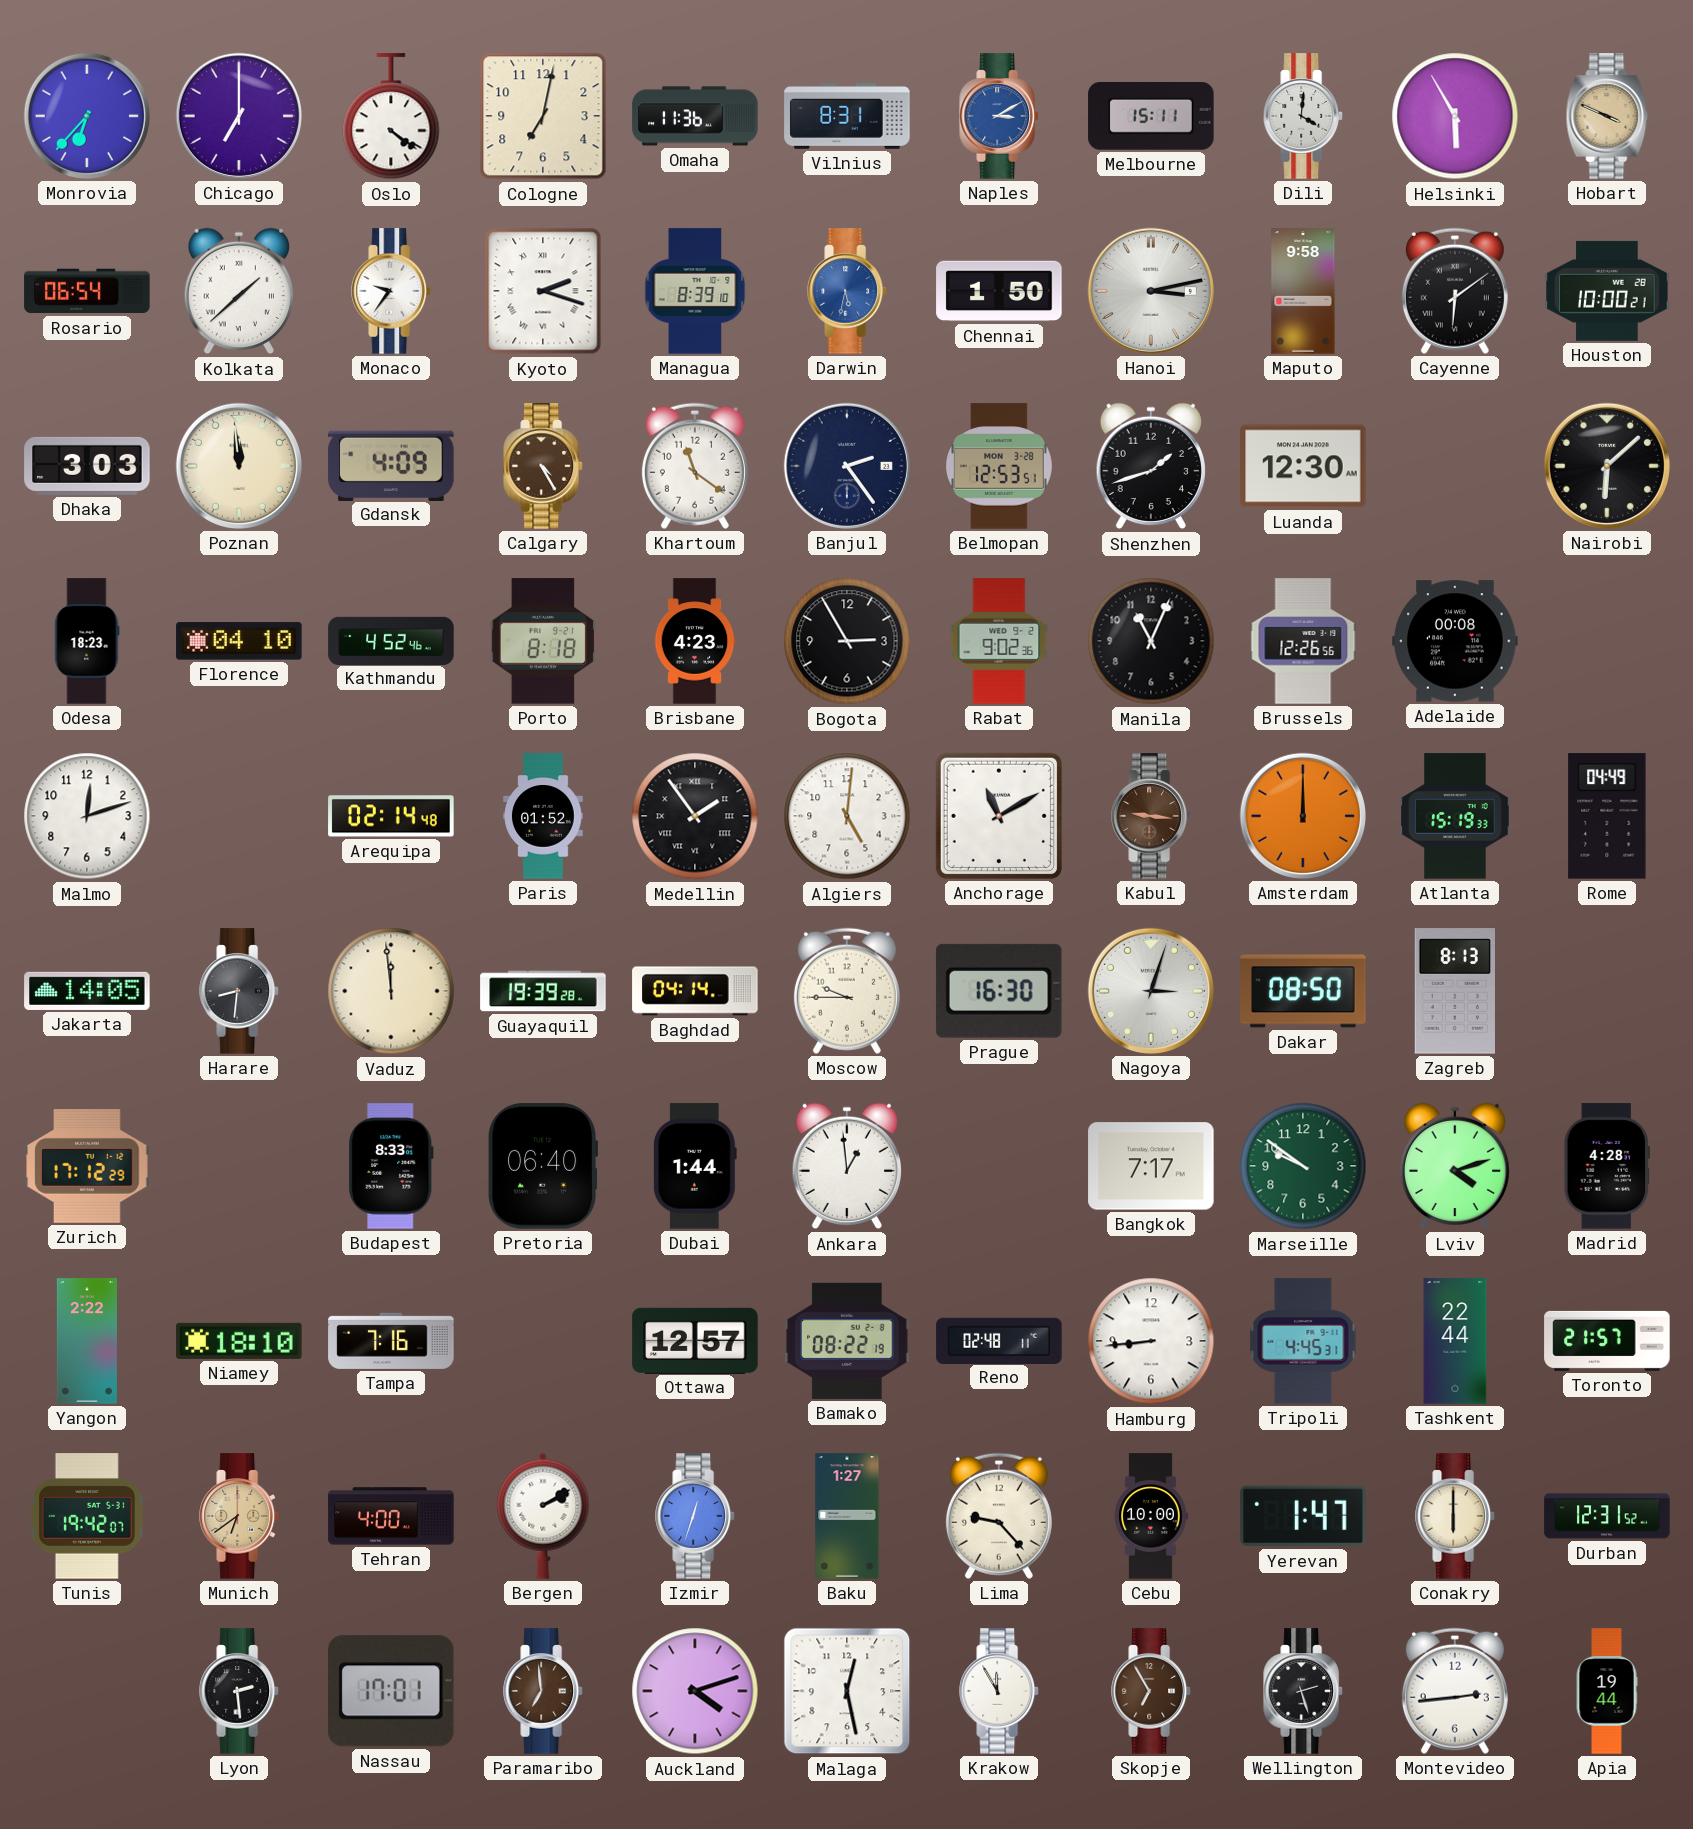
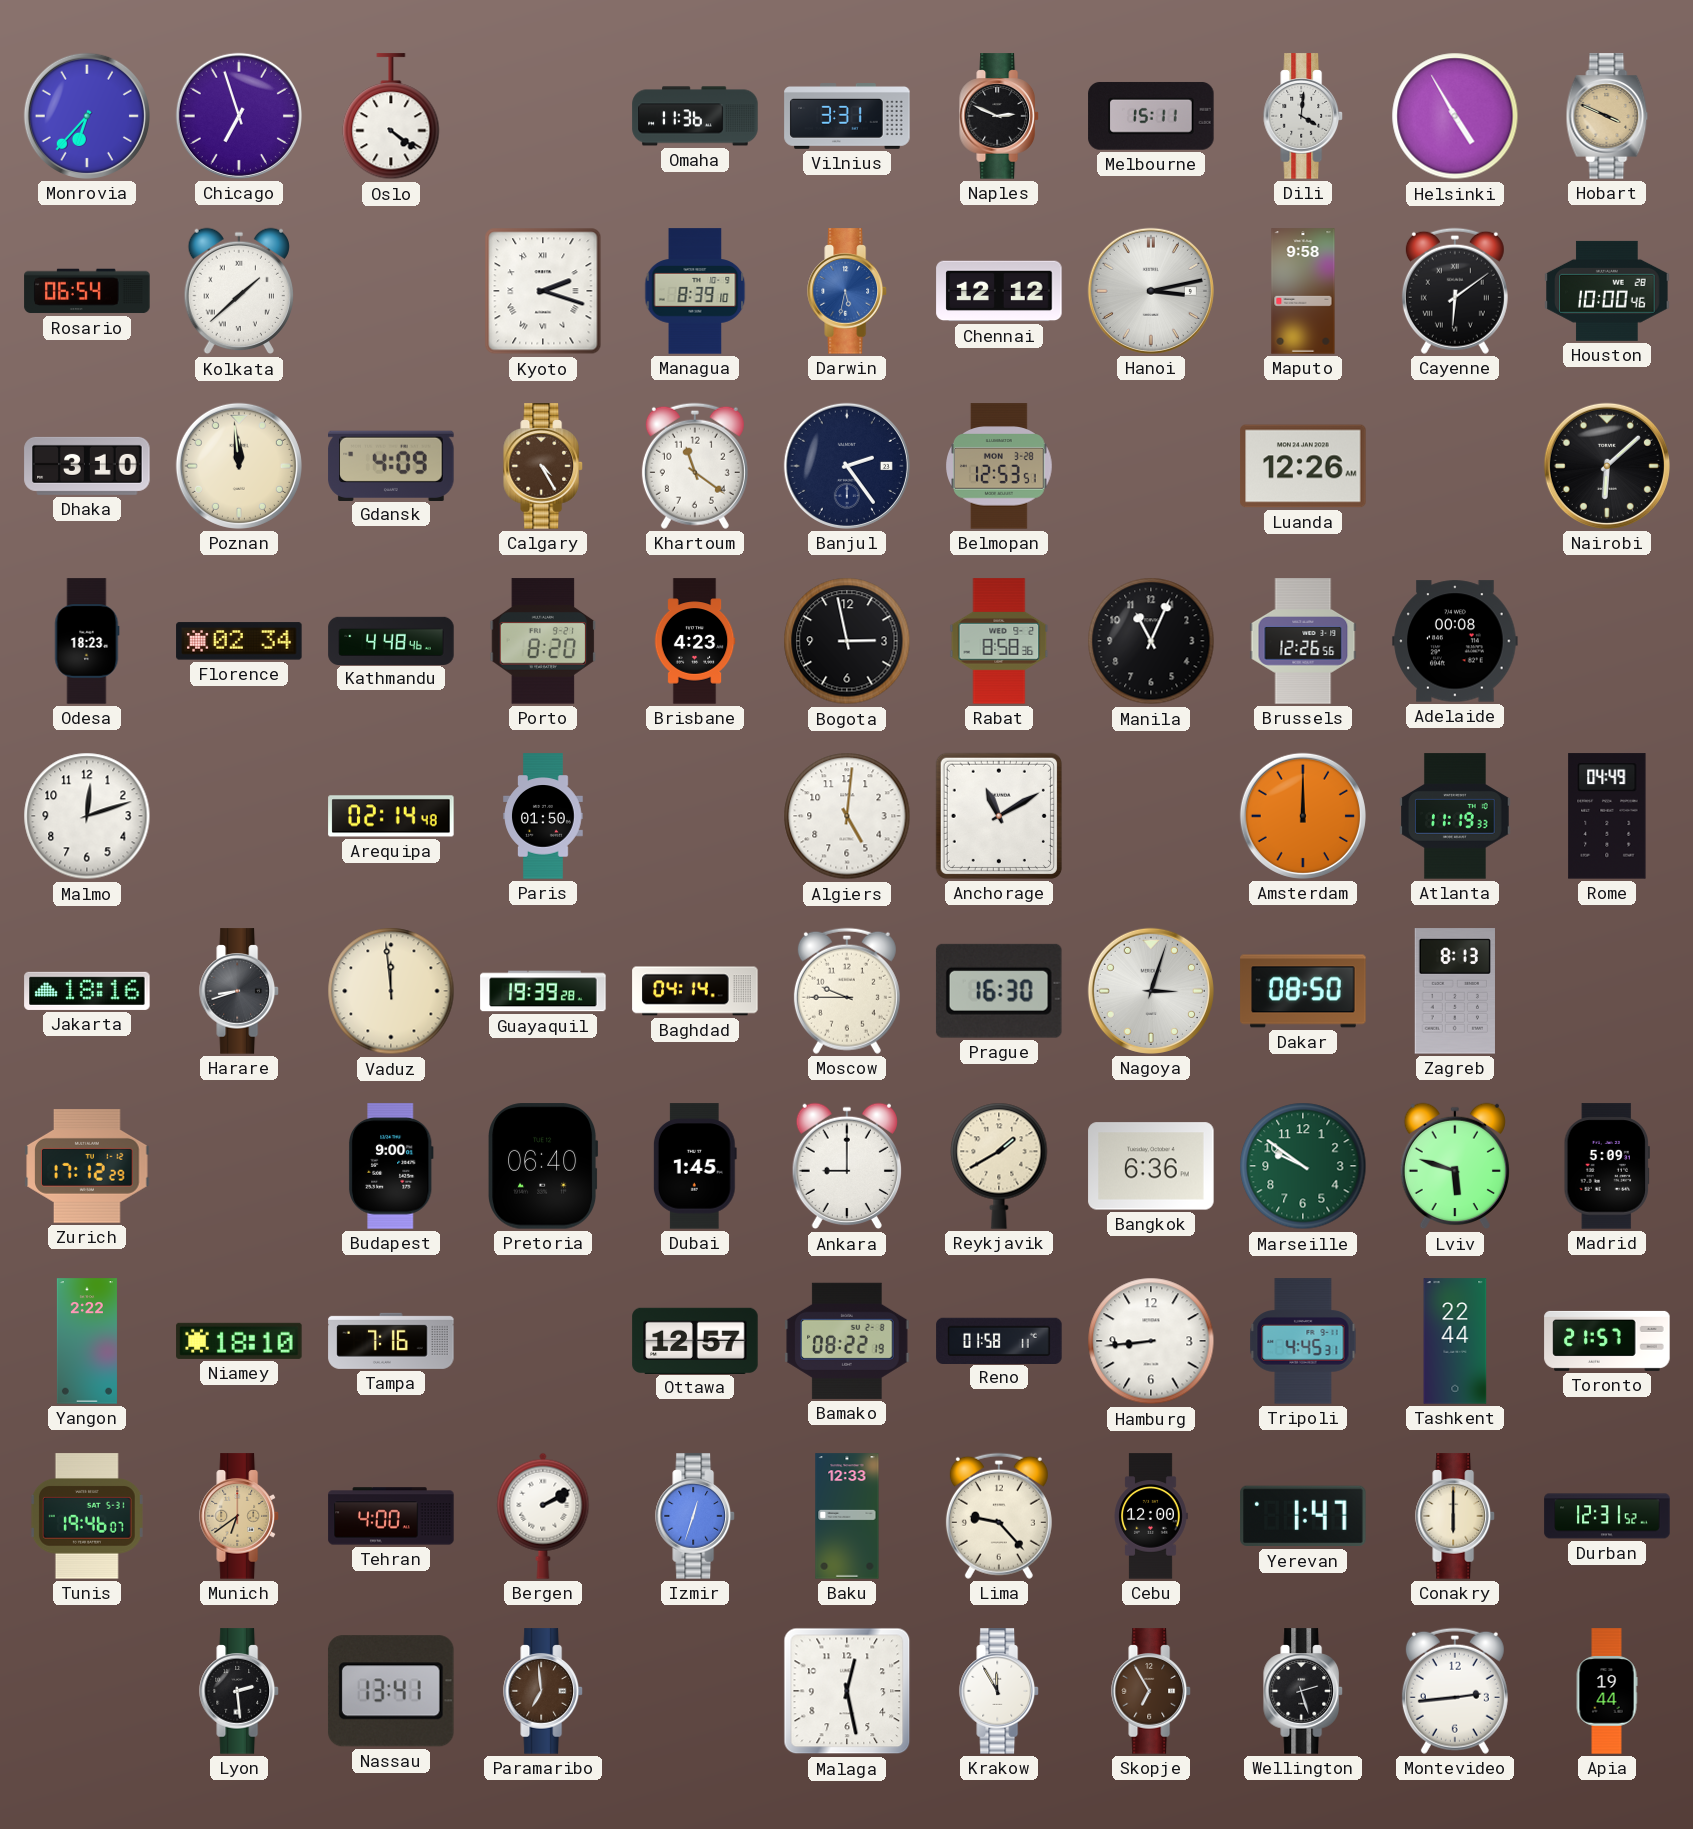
Chicago: 7:00 -> 6:57
Cologne: 7:02 -> none
Vilnius: 8:31 -> 3:31
Naples: 3:10 -> 2:49
Naples dial: blue -> black
Helsinki: 5:55 -> 4:55
Monaco: 9:36 -> none
Chennai: 1:50 -> 12:12
Houston: 10:00:21 -> 10:00:46
Dhaka: 3:03 -> 3:10
Shenzhen: 1:42 -> none
Luanda: 12:30 -> 12:26
Florence: 04:10 -> 02:34
Kathmandu: 4:52 -> 4:48
Porto: 8:18 -> 8:20
Bogota: 2:55 -> 2:58
Rabat: 9:02 -> 8:58
Paris: 01:52 -> 01:50
Medellin: 1:54 -> none
Kabul: 9:16 -> none
Atlanta: 15:19 -> 11:19
Jakarta: 14:05 -> 18:16
Harare: 8:31 -> 8:42
Budapest: 8:33 -> 9:00
Dubai: 1:44 -> 1:45
Ankara: 12:59 -> 9:00
Reykjavik: none -> 1:40
Bangkok: 7:17 -> 6:36
Lviv: 4:12 -> 5:48
Madrid: 4:28 -> 5:09
Reno: 02:48 -> 01:58
Tunis: 19:42 -> 19:46
Baku: 1:27 -> 12:33
Cebu: 10:00 -> 12:00
Nassau: 17:01 -> 13:41
Auckland: 4:12 -> none
